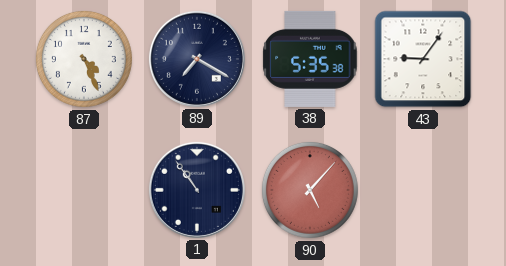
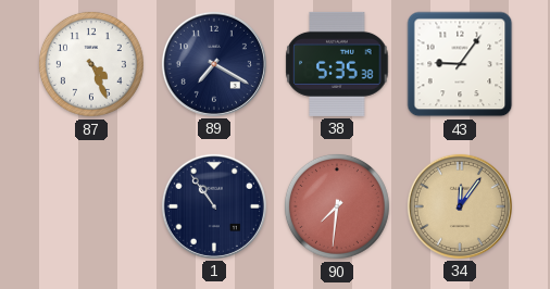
90: 5:07 -> 7:31
34: none -> 12:06
